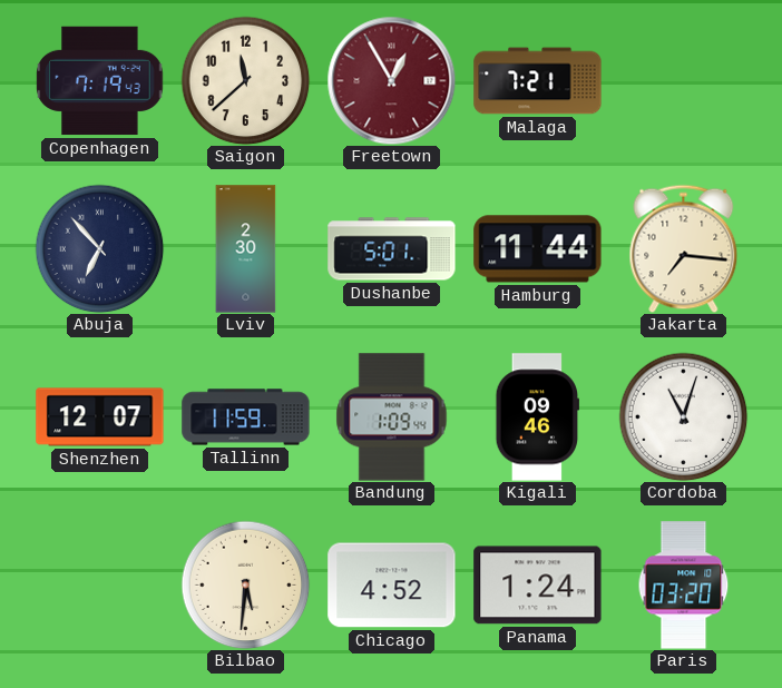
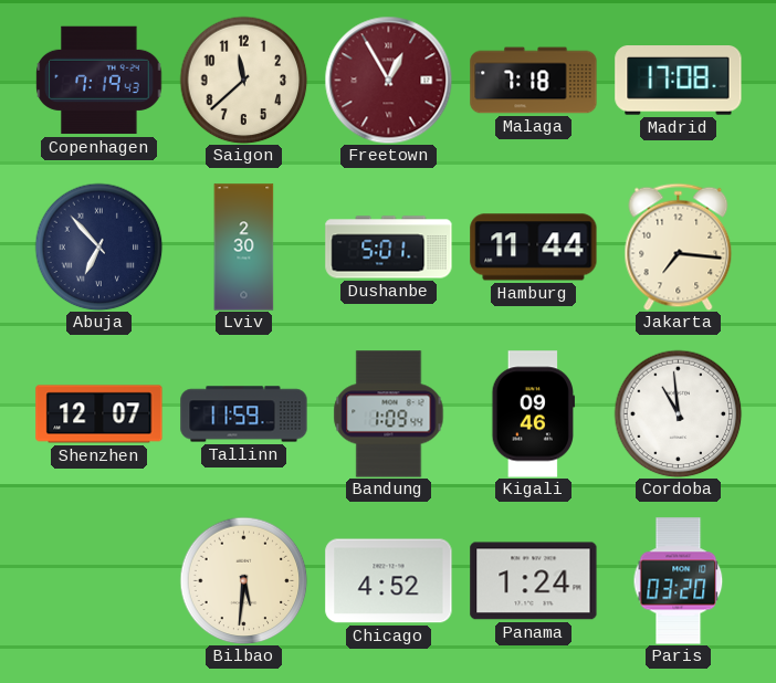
Malaga: 7:21 -> 7:18
Madrid: none -> 17:08
Cordoba: 11:03 -> 10:59
